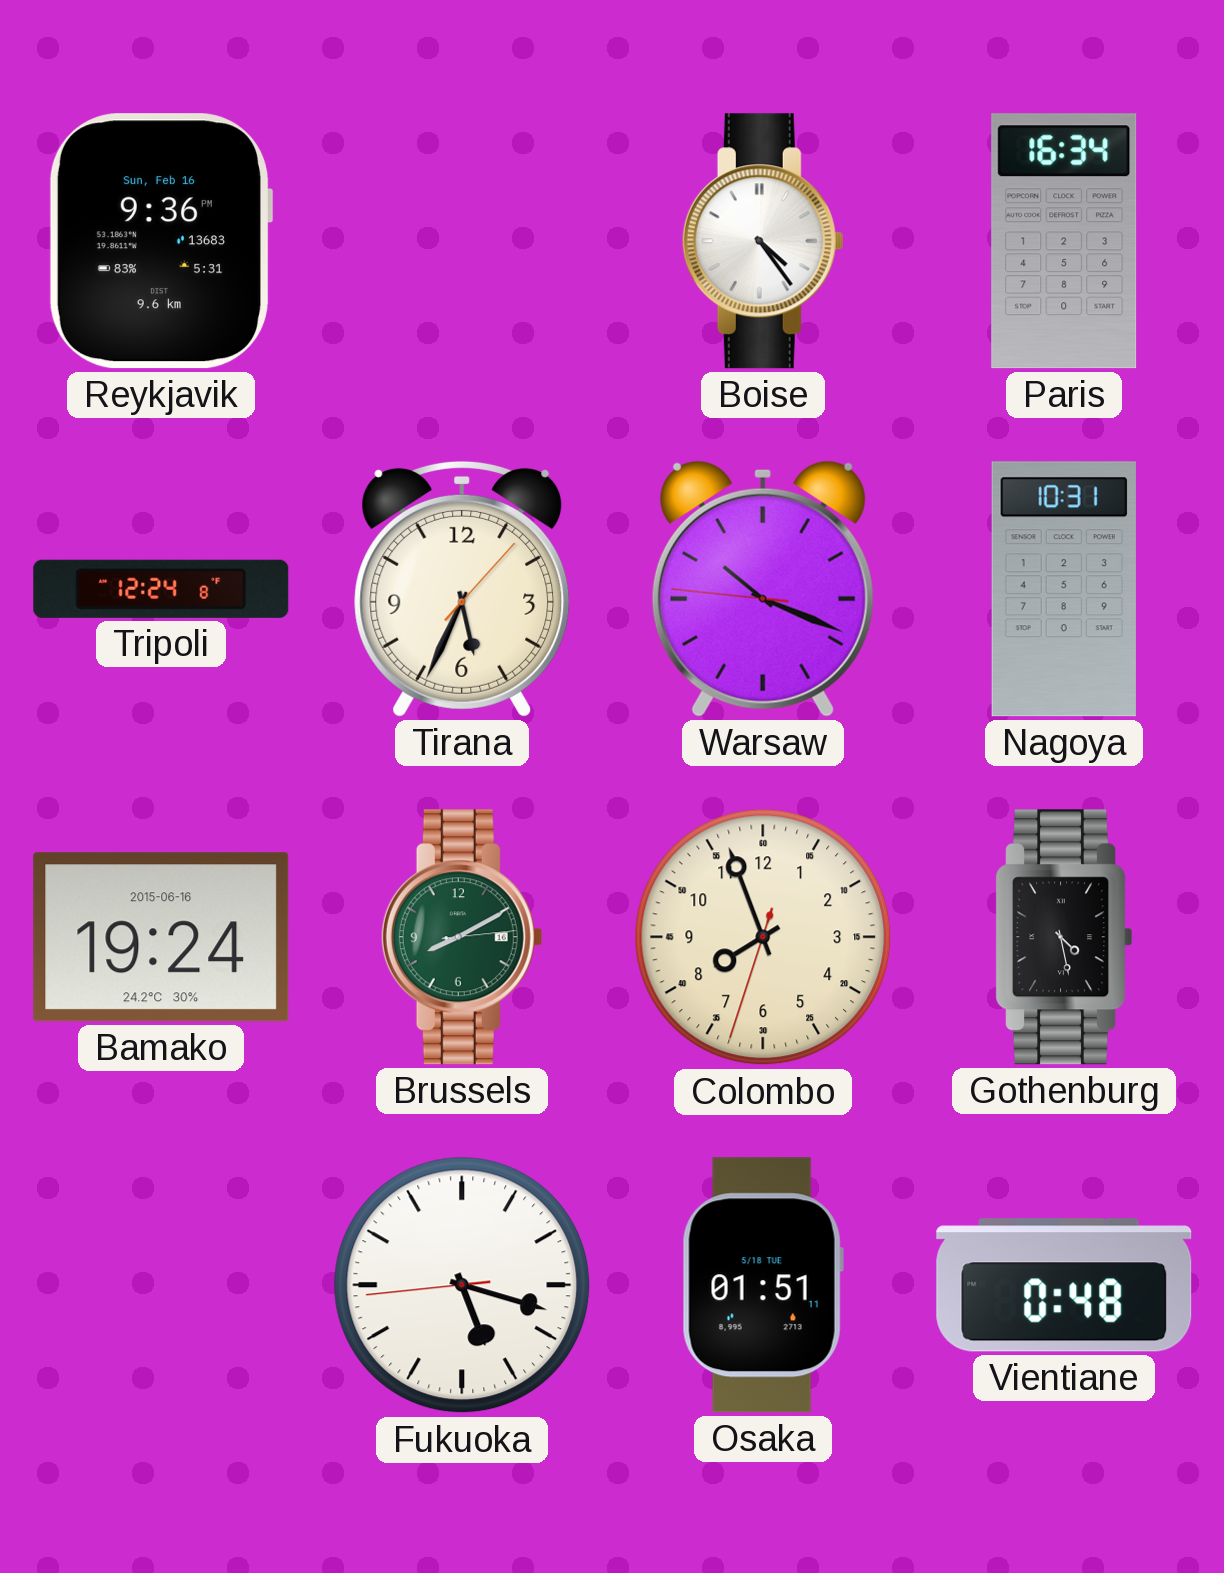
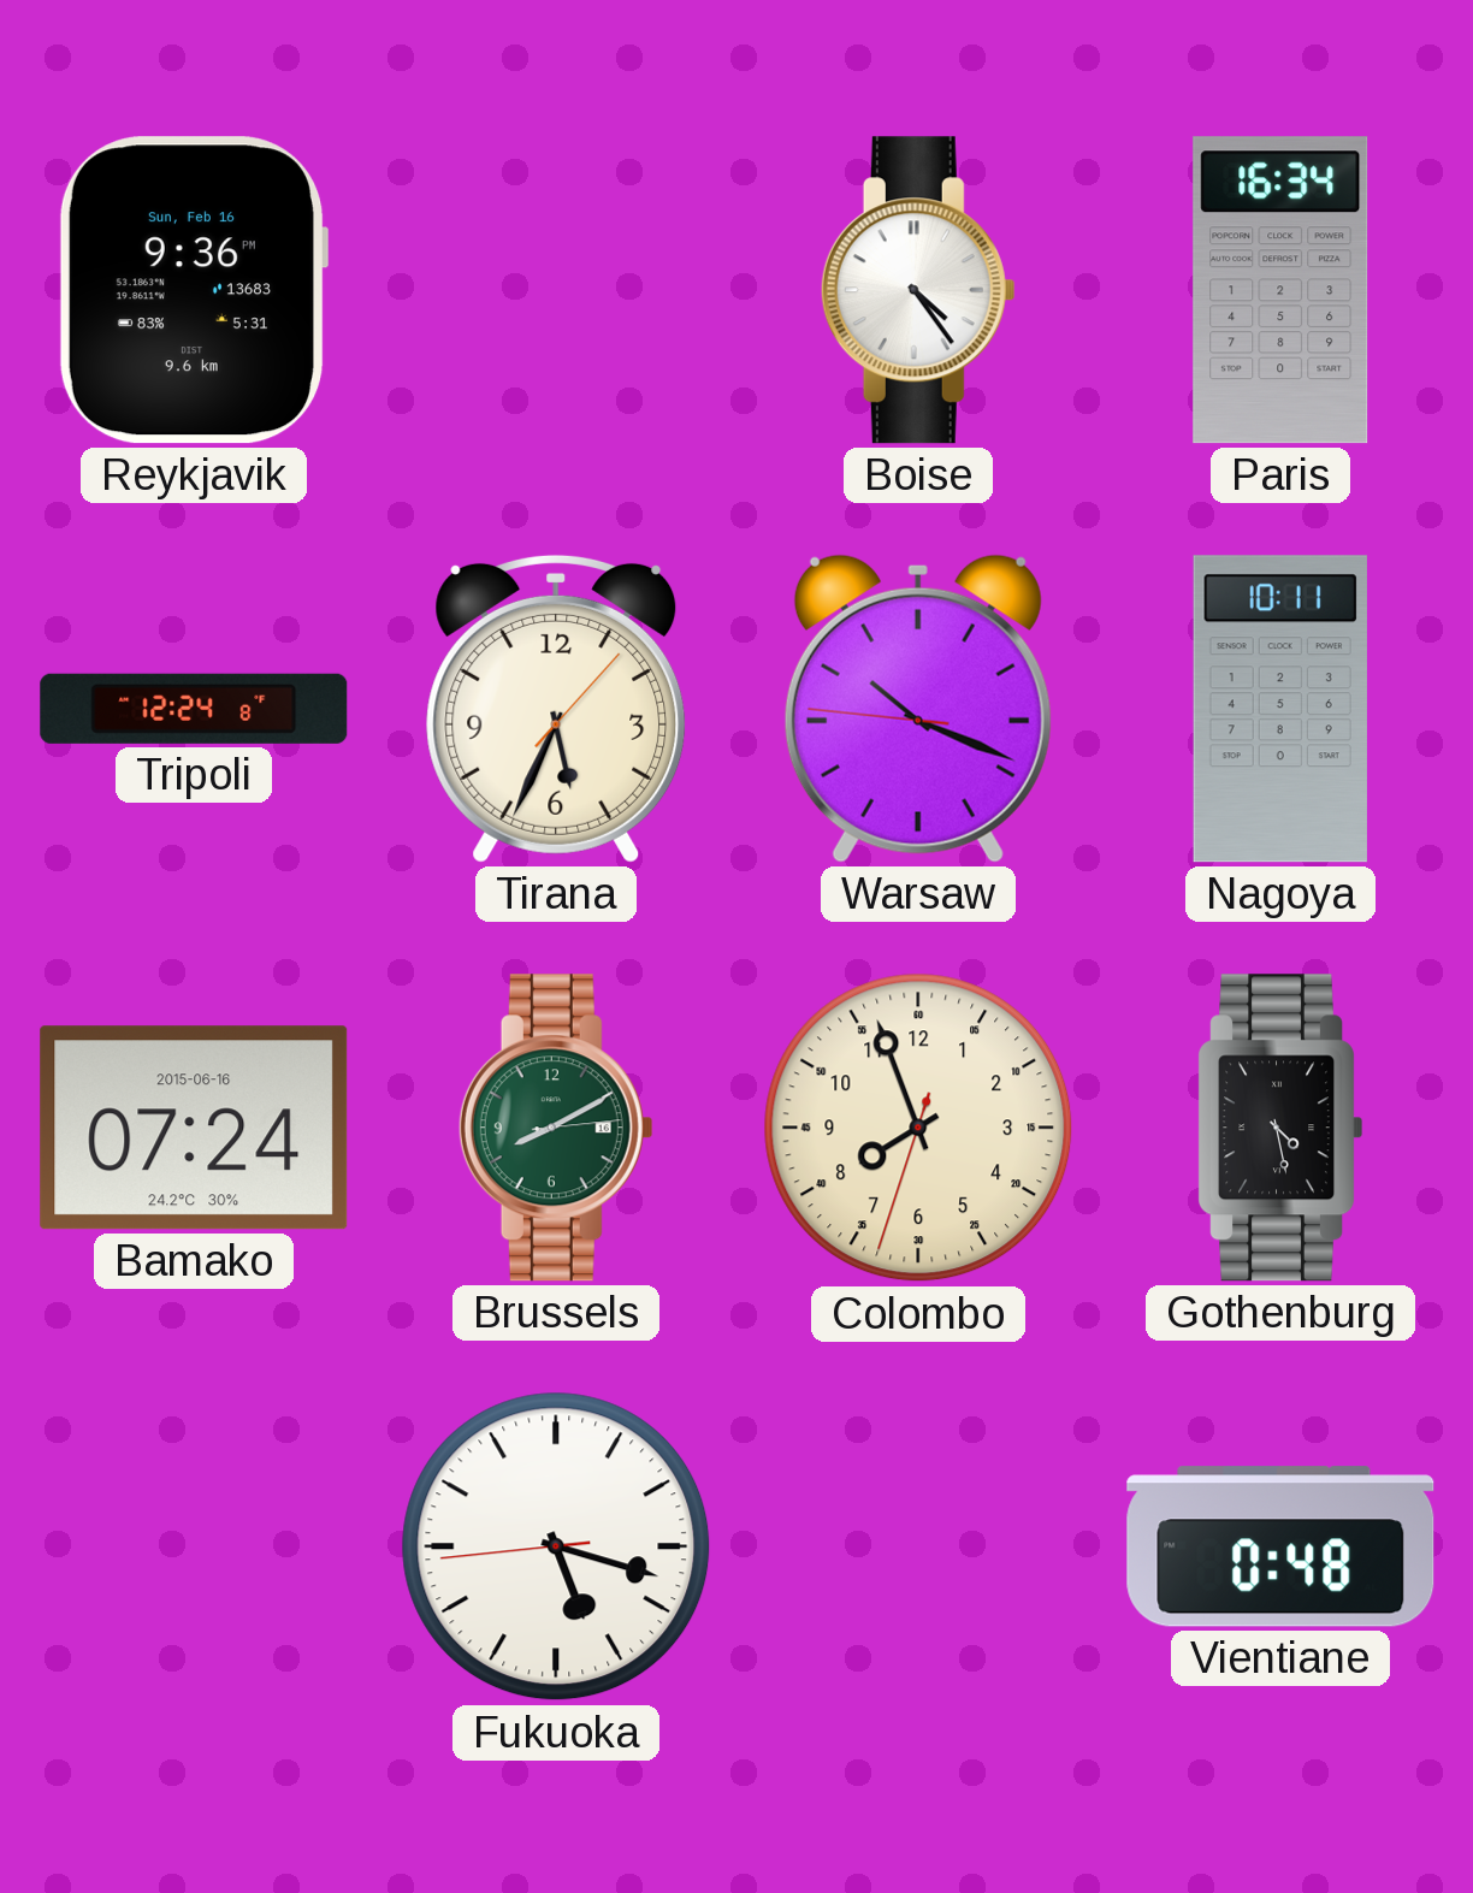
Nagoya: 10:31 -> 10:11
Bamako: 19:24 -> 07:24
Osaka: 01:51 -> none
